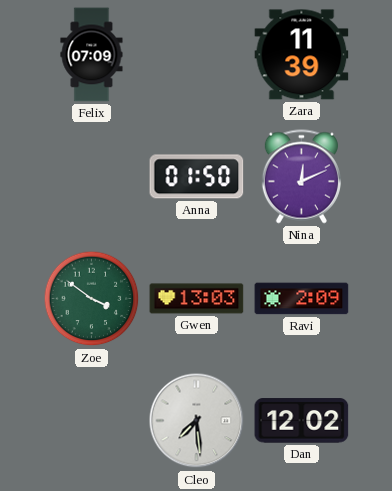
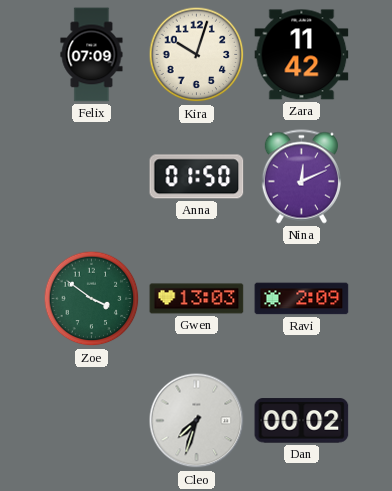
Kira: none -> 10:03
Zara: 11:39 -> 11:42
Cleo: 7:29 -> 7:33
Dan: 12:02 -> 00:02
